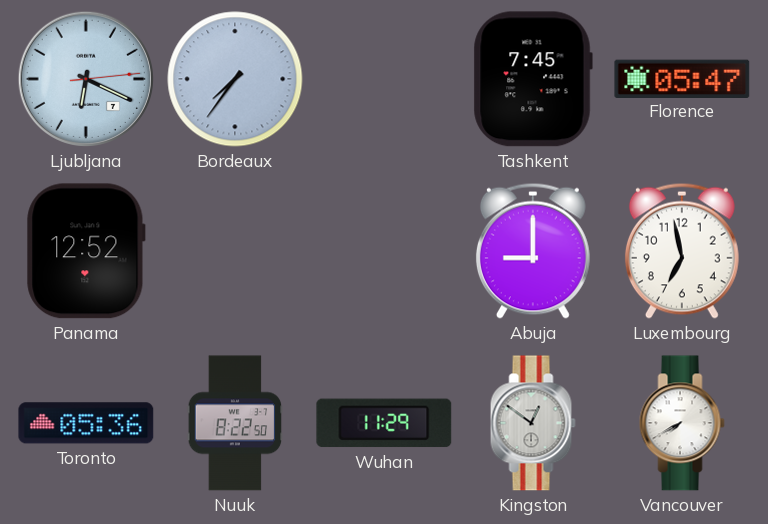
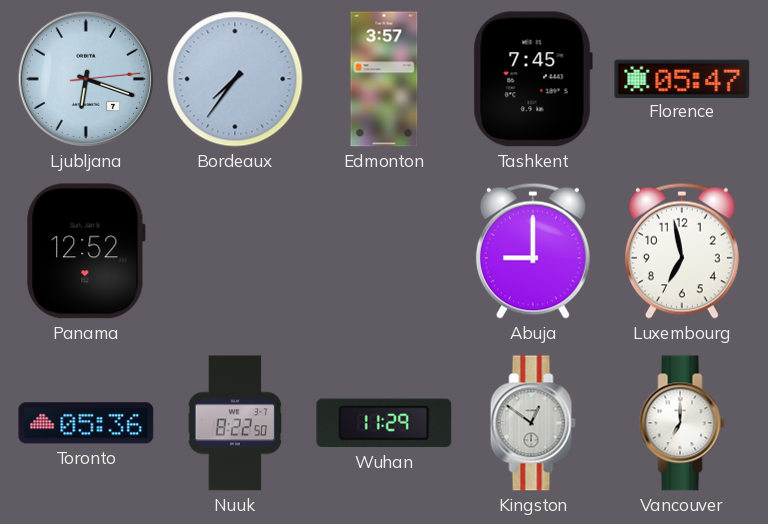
Ljubljana: 6:19 -> 6:18
Edmonton: none -> 3:57
Vancouver: 7:40 -> 7:00
